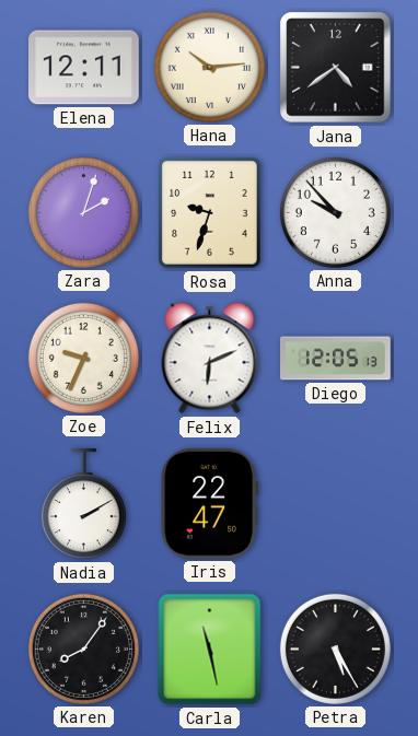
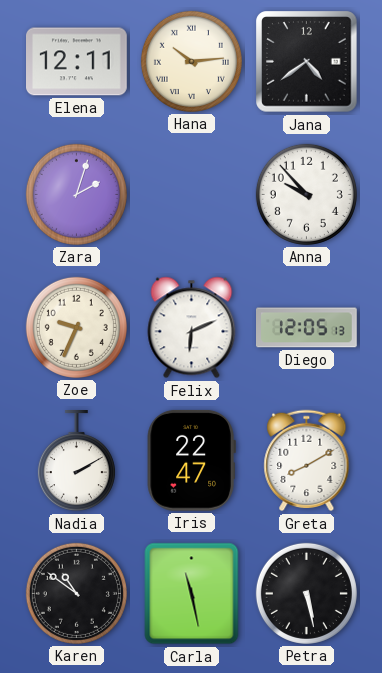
Rosa: 9:33 -> none
Greta: none -> 8:10
Karen: 8:06 -> 10:51
Petra: 5:25 -> 5:28
